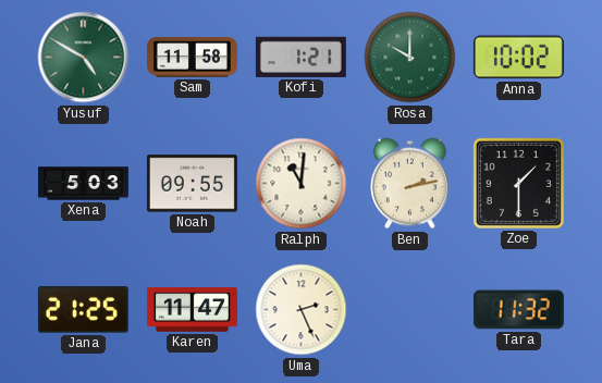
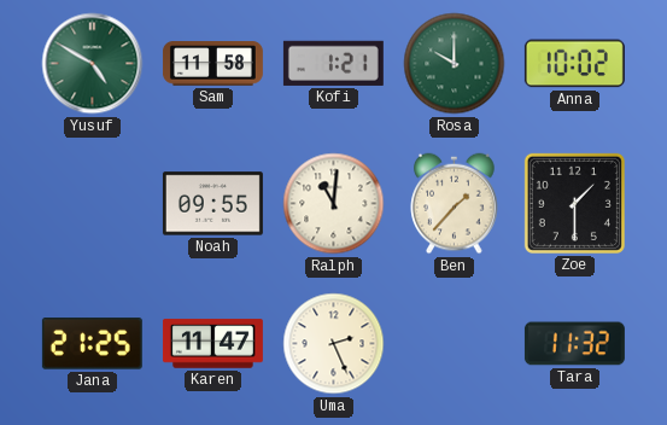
Xena: 5:03 -> none
Ben: 2:13 -> 1:37
